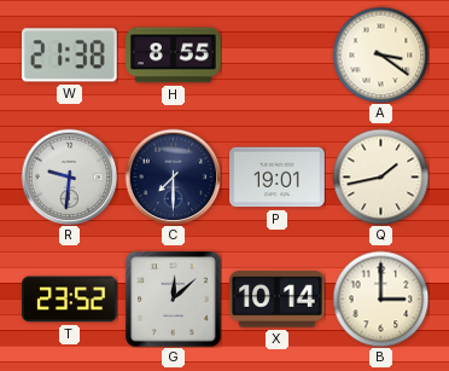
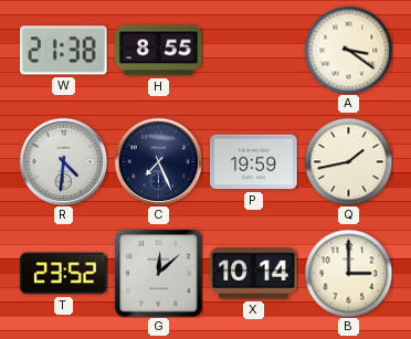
R: 9:31 -> 4:31
C: 7:30 -> 7:26
P: 19:01 -> 19:59
